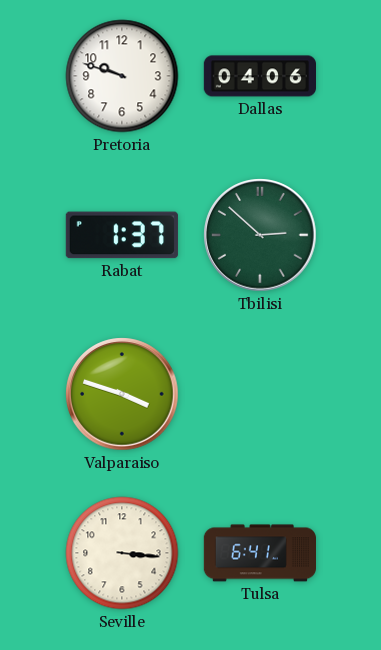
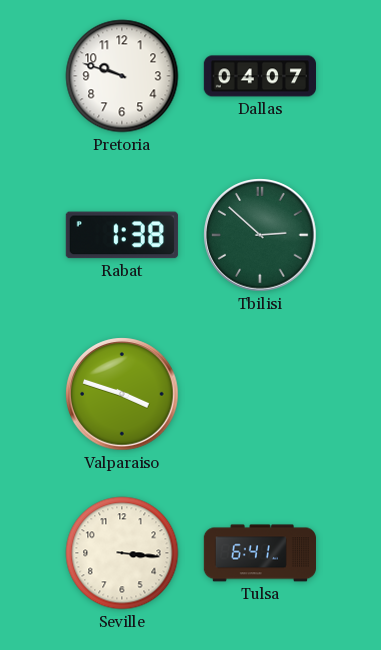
Dallas: 04:06 -> 04:07
Rabat: 1:37 -> 1:38
